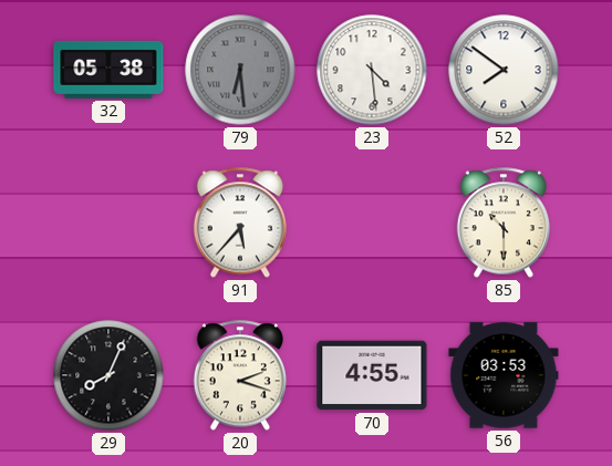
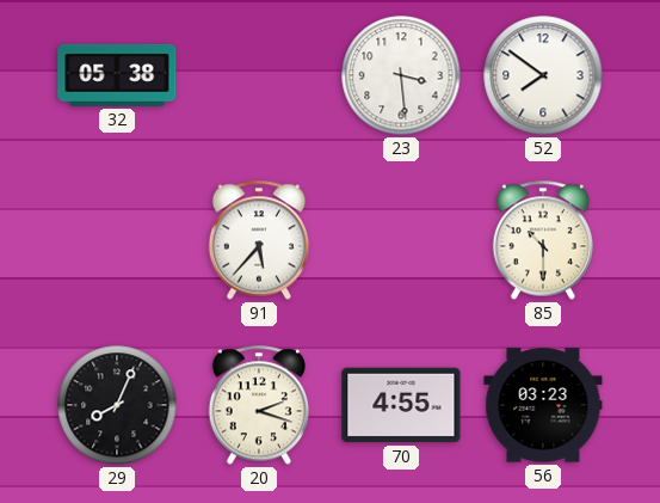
79: 6:29 -> none
23: 4:29 -> 3:29
56: 03:53 -> 03:23
